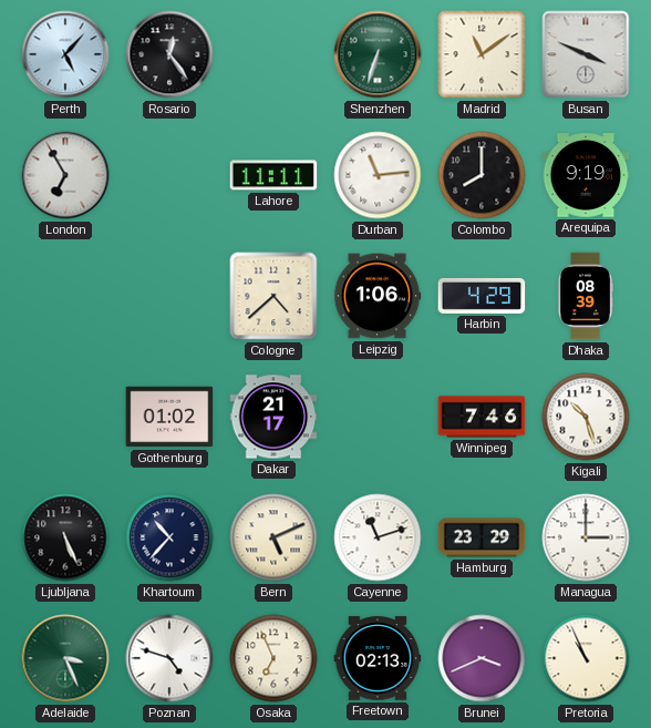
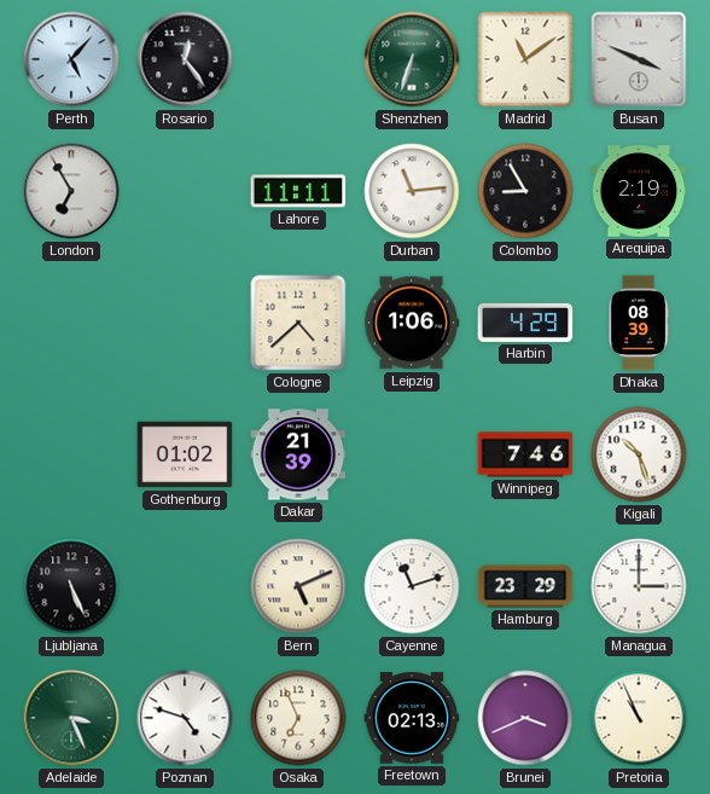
Colombo: 8:00 -> 8:55
Arequipa: 9:19 -> 2:19
Dakar: 21:17 -> 21:39
Khartoum: 10:37 -> none
